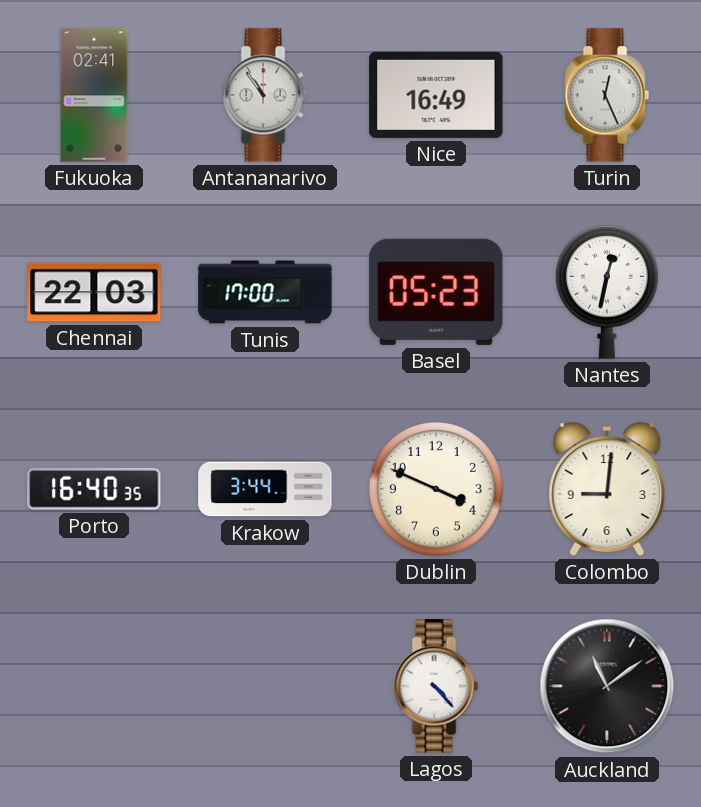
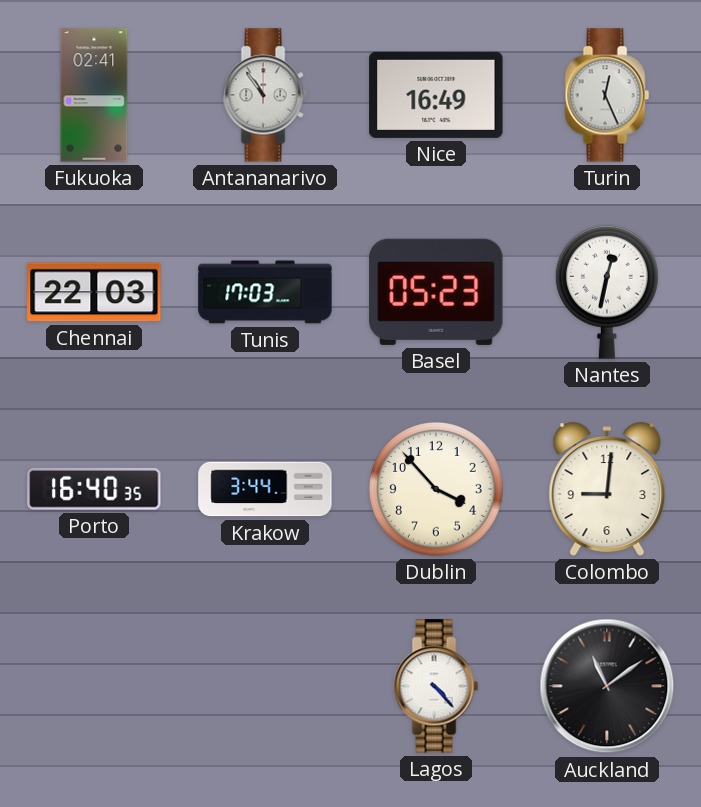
Tunis: 17:00 -> 17:03
Dublin: 3:49 -> 3:53
